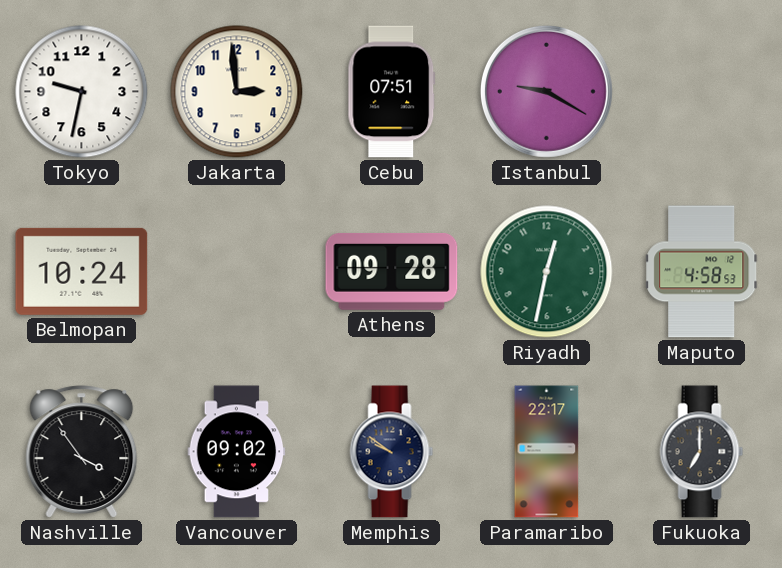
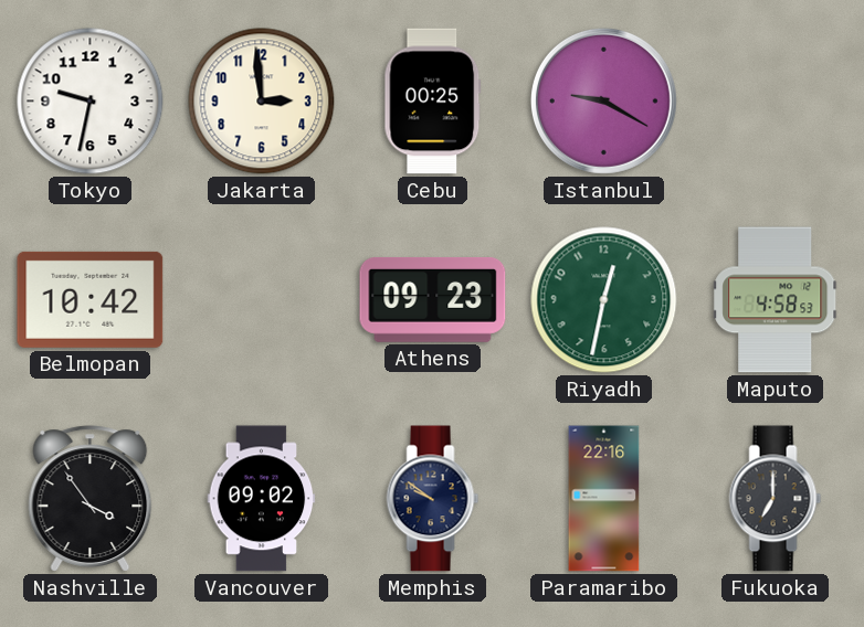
Cebu: 07:51 -> 00:25
Belmopan: 10:24 -> 10:42
Athens: 09:28 -> 09:23
Paramaribo: 22:17 -> 22:16
